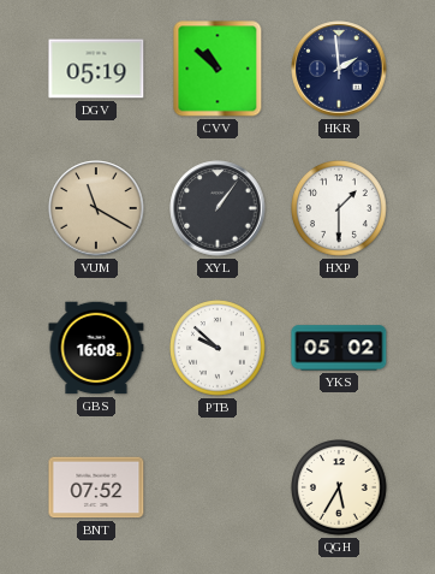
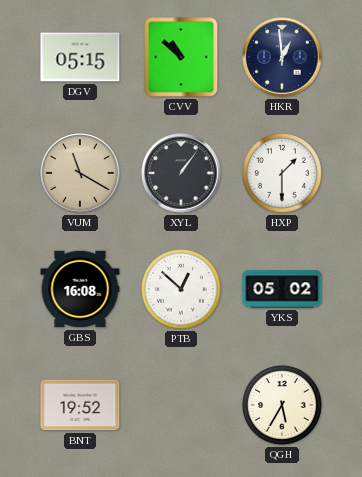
DGV: 05:19 -> 05:15
HKR: 1:59 -> 12:59
PTB: 9:52 -> 12:52
BNT: 07:52 -> 19:52
